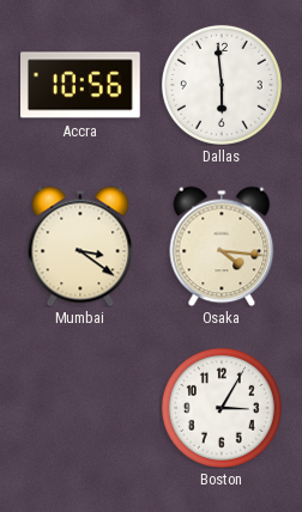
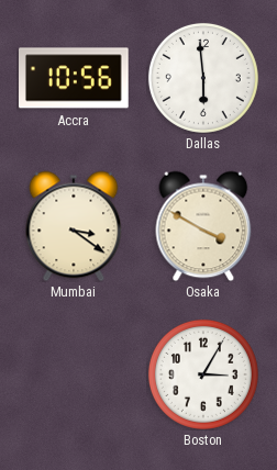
Osaka: 4:16 -> 3:50
